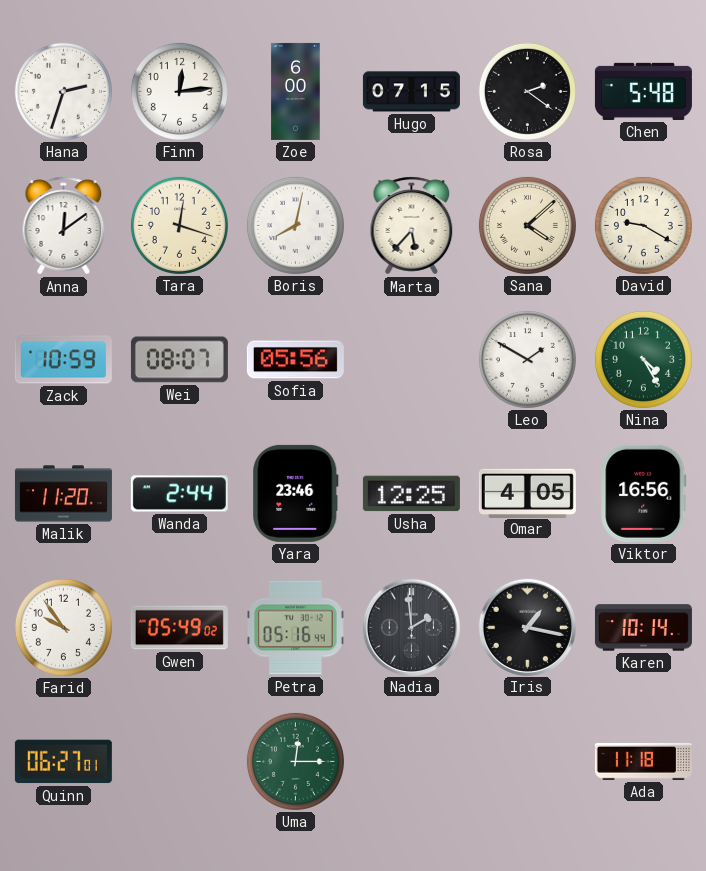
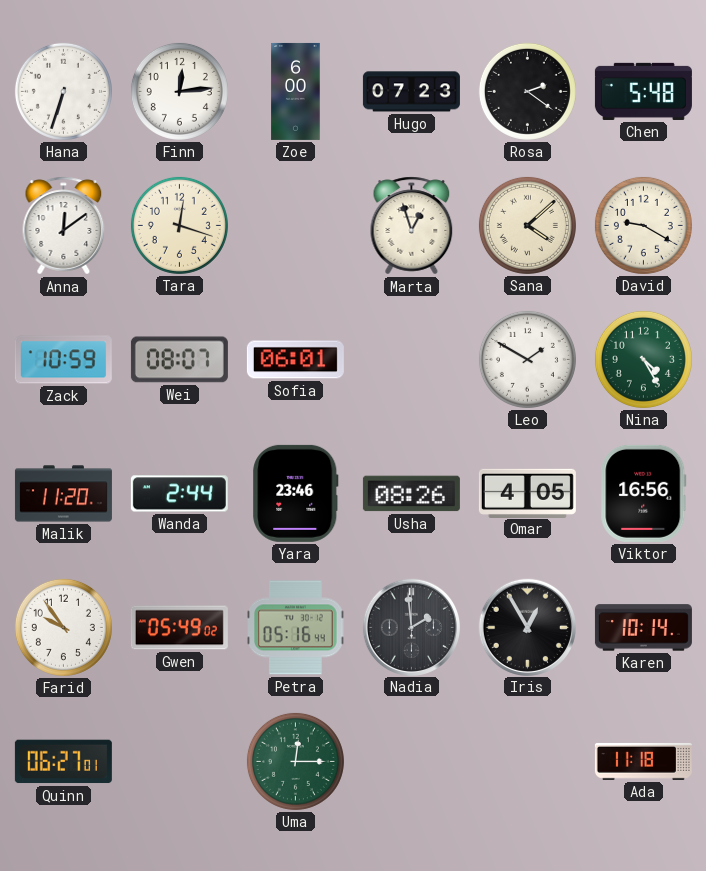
Hana: 2:33 -> 6:33
Hugo: 07:15 -> 07:23
Boris: 8:02 -> none
Marta: 5:37 -> 12:57
Sofia: 05:56 -> 06:01
Usha: 12:25 -> 08:26
Iris: 1:17 -> 12:55
